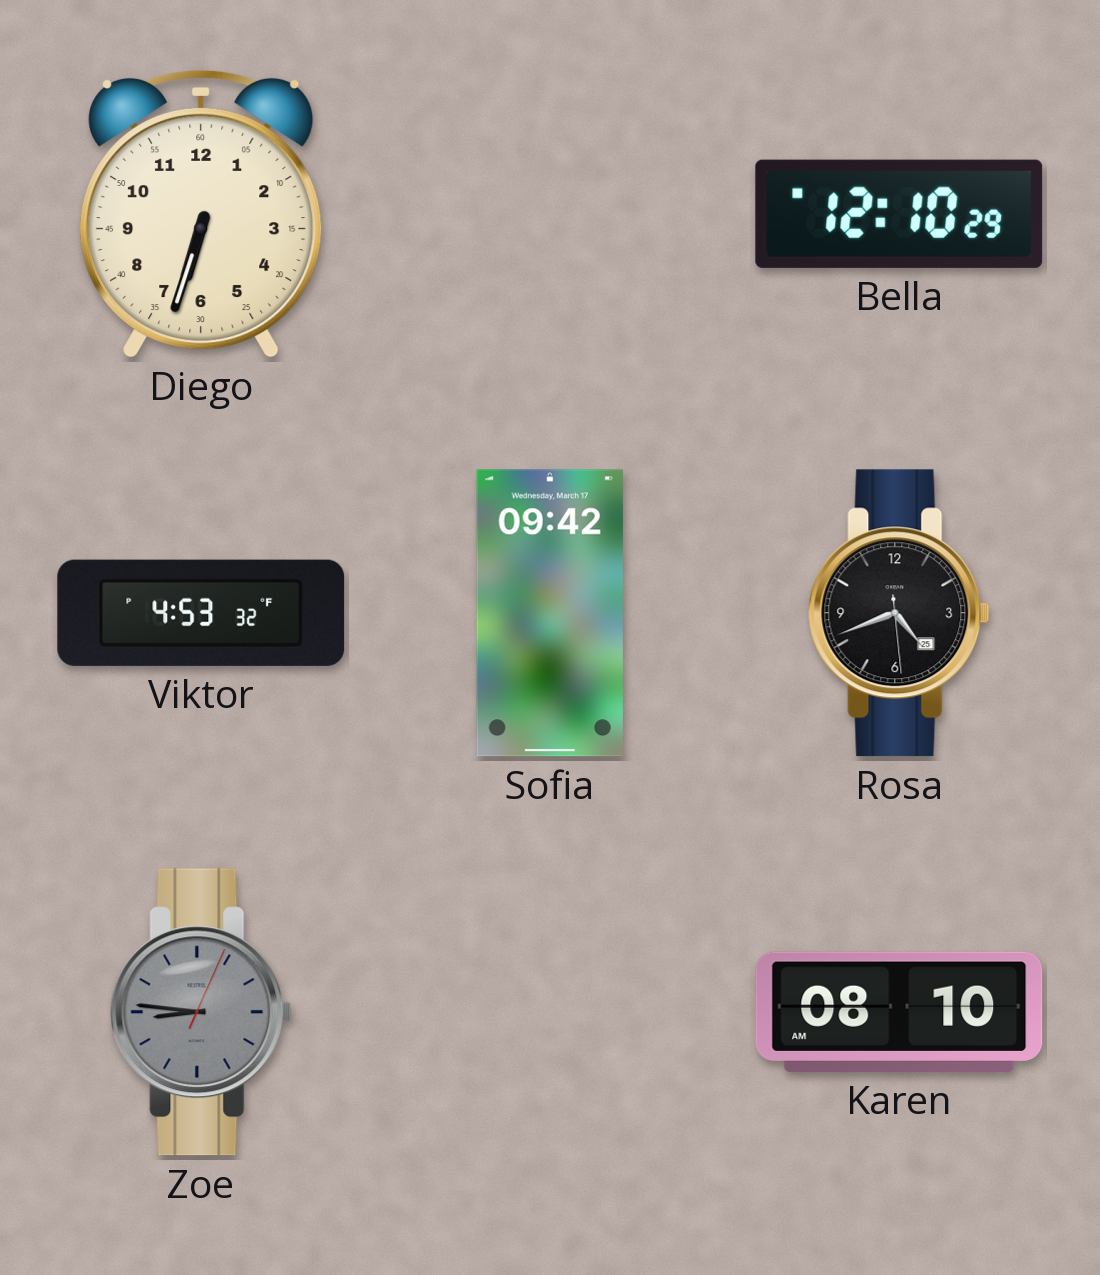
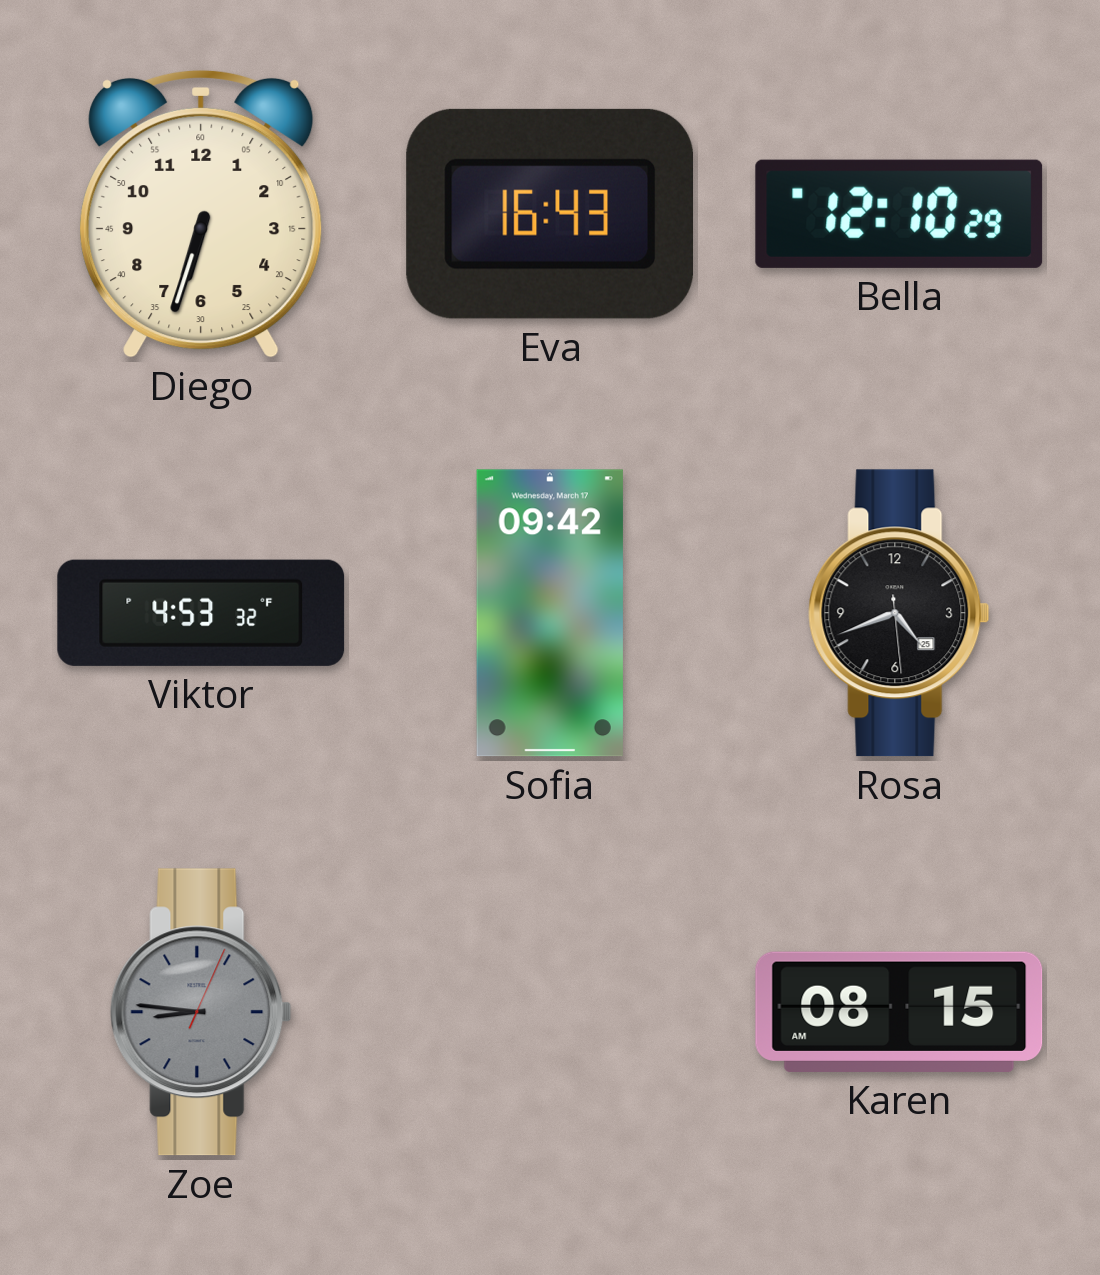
Eva: none -> 16:43
Karen: 08:10 -> 08:15
